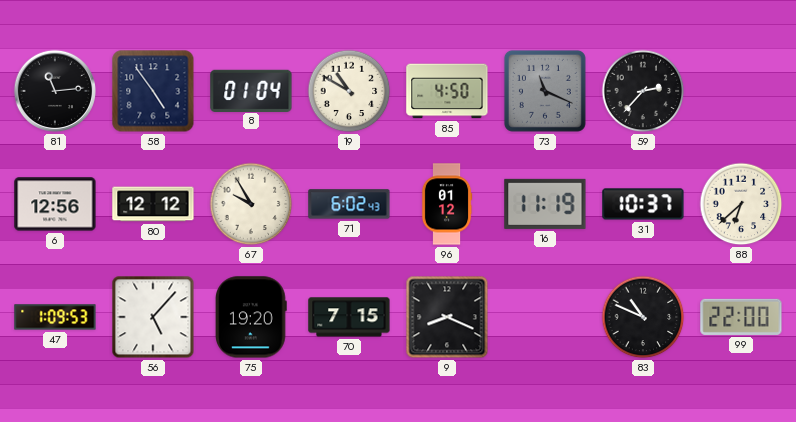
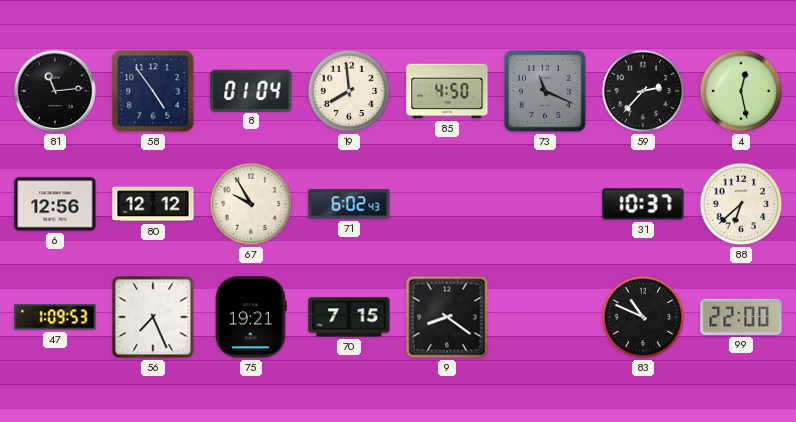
19: 10:50 -> 7:59
4: none -> 12:28
96: 01:12 -> none
16: 11:19 -> none
56: 5:07 -> 7:26
75: 19:20 -> 19:21
9: 8:19 -> 8:21
